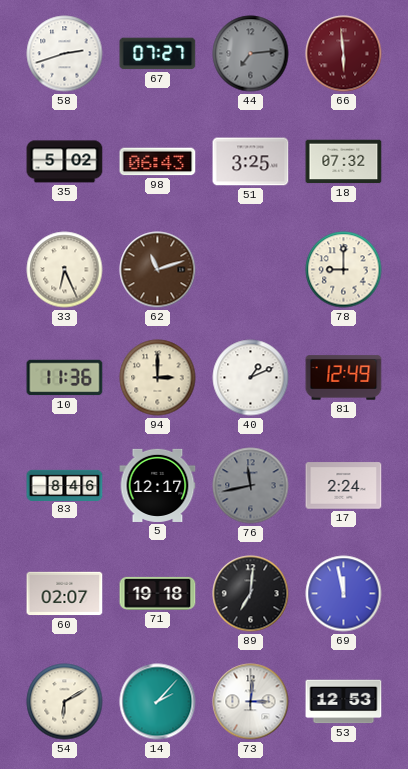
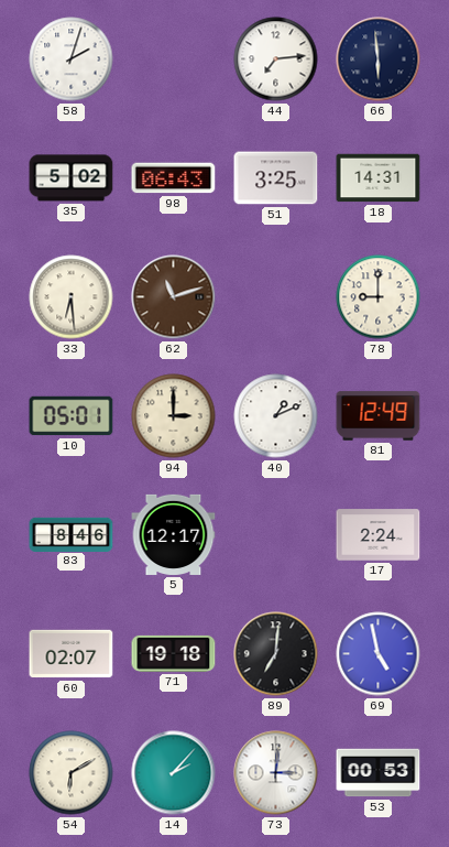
58: 2:42 -> 2:03
67: 07:27 -> none
44 dial: grey -> white
66 dial: burgundy -> navy
18: 07:32 -> 14:31
33: 6:26 -> 6:29
10: 11:36 -> 05:01
76: 11:43 -> none
69: 11:58 -> 4:58
53: 12:53 -> 00:53
